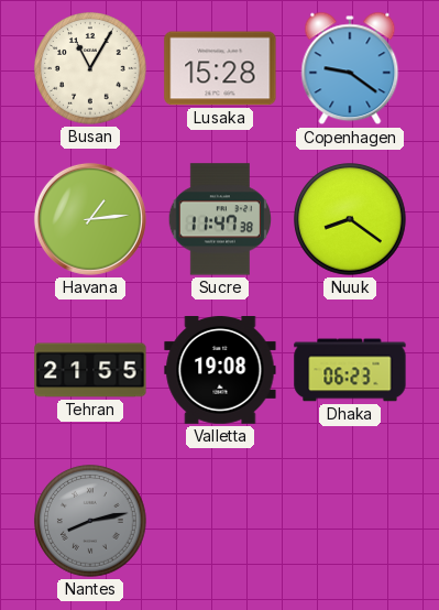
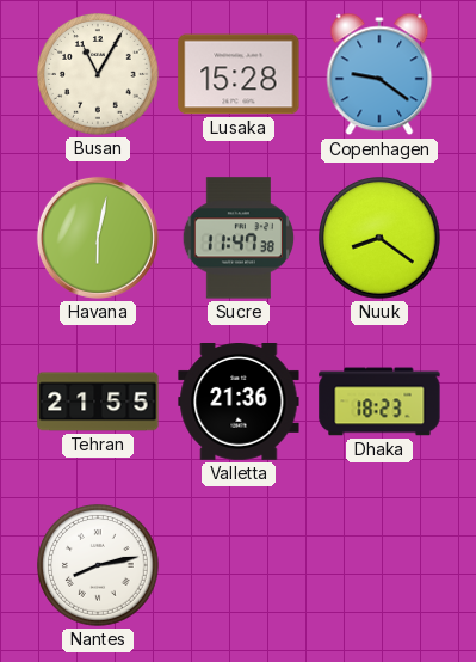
Havana: 1:14 -> 6:02
Valletta: 19:08 -> 21:36
Dhaka: 06:23 -> 18:23
Nantes dial: grey -> white
